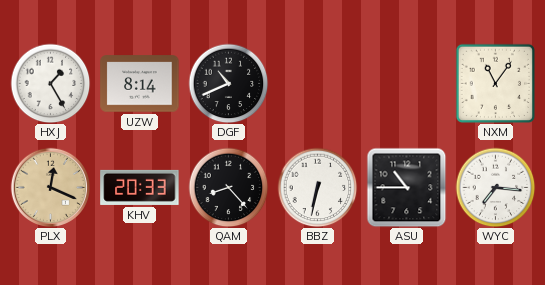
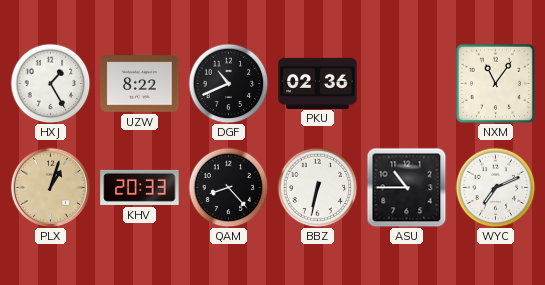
UZW: 8:14 -> 8:22
PKU: none -> 02:36
PLX: 12:19 -> 1:03
WYC: 7:16 -> 7:11
